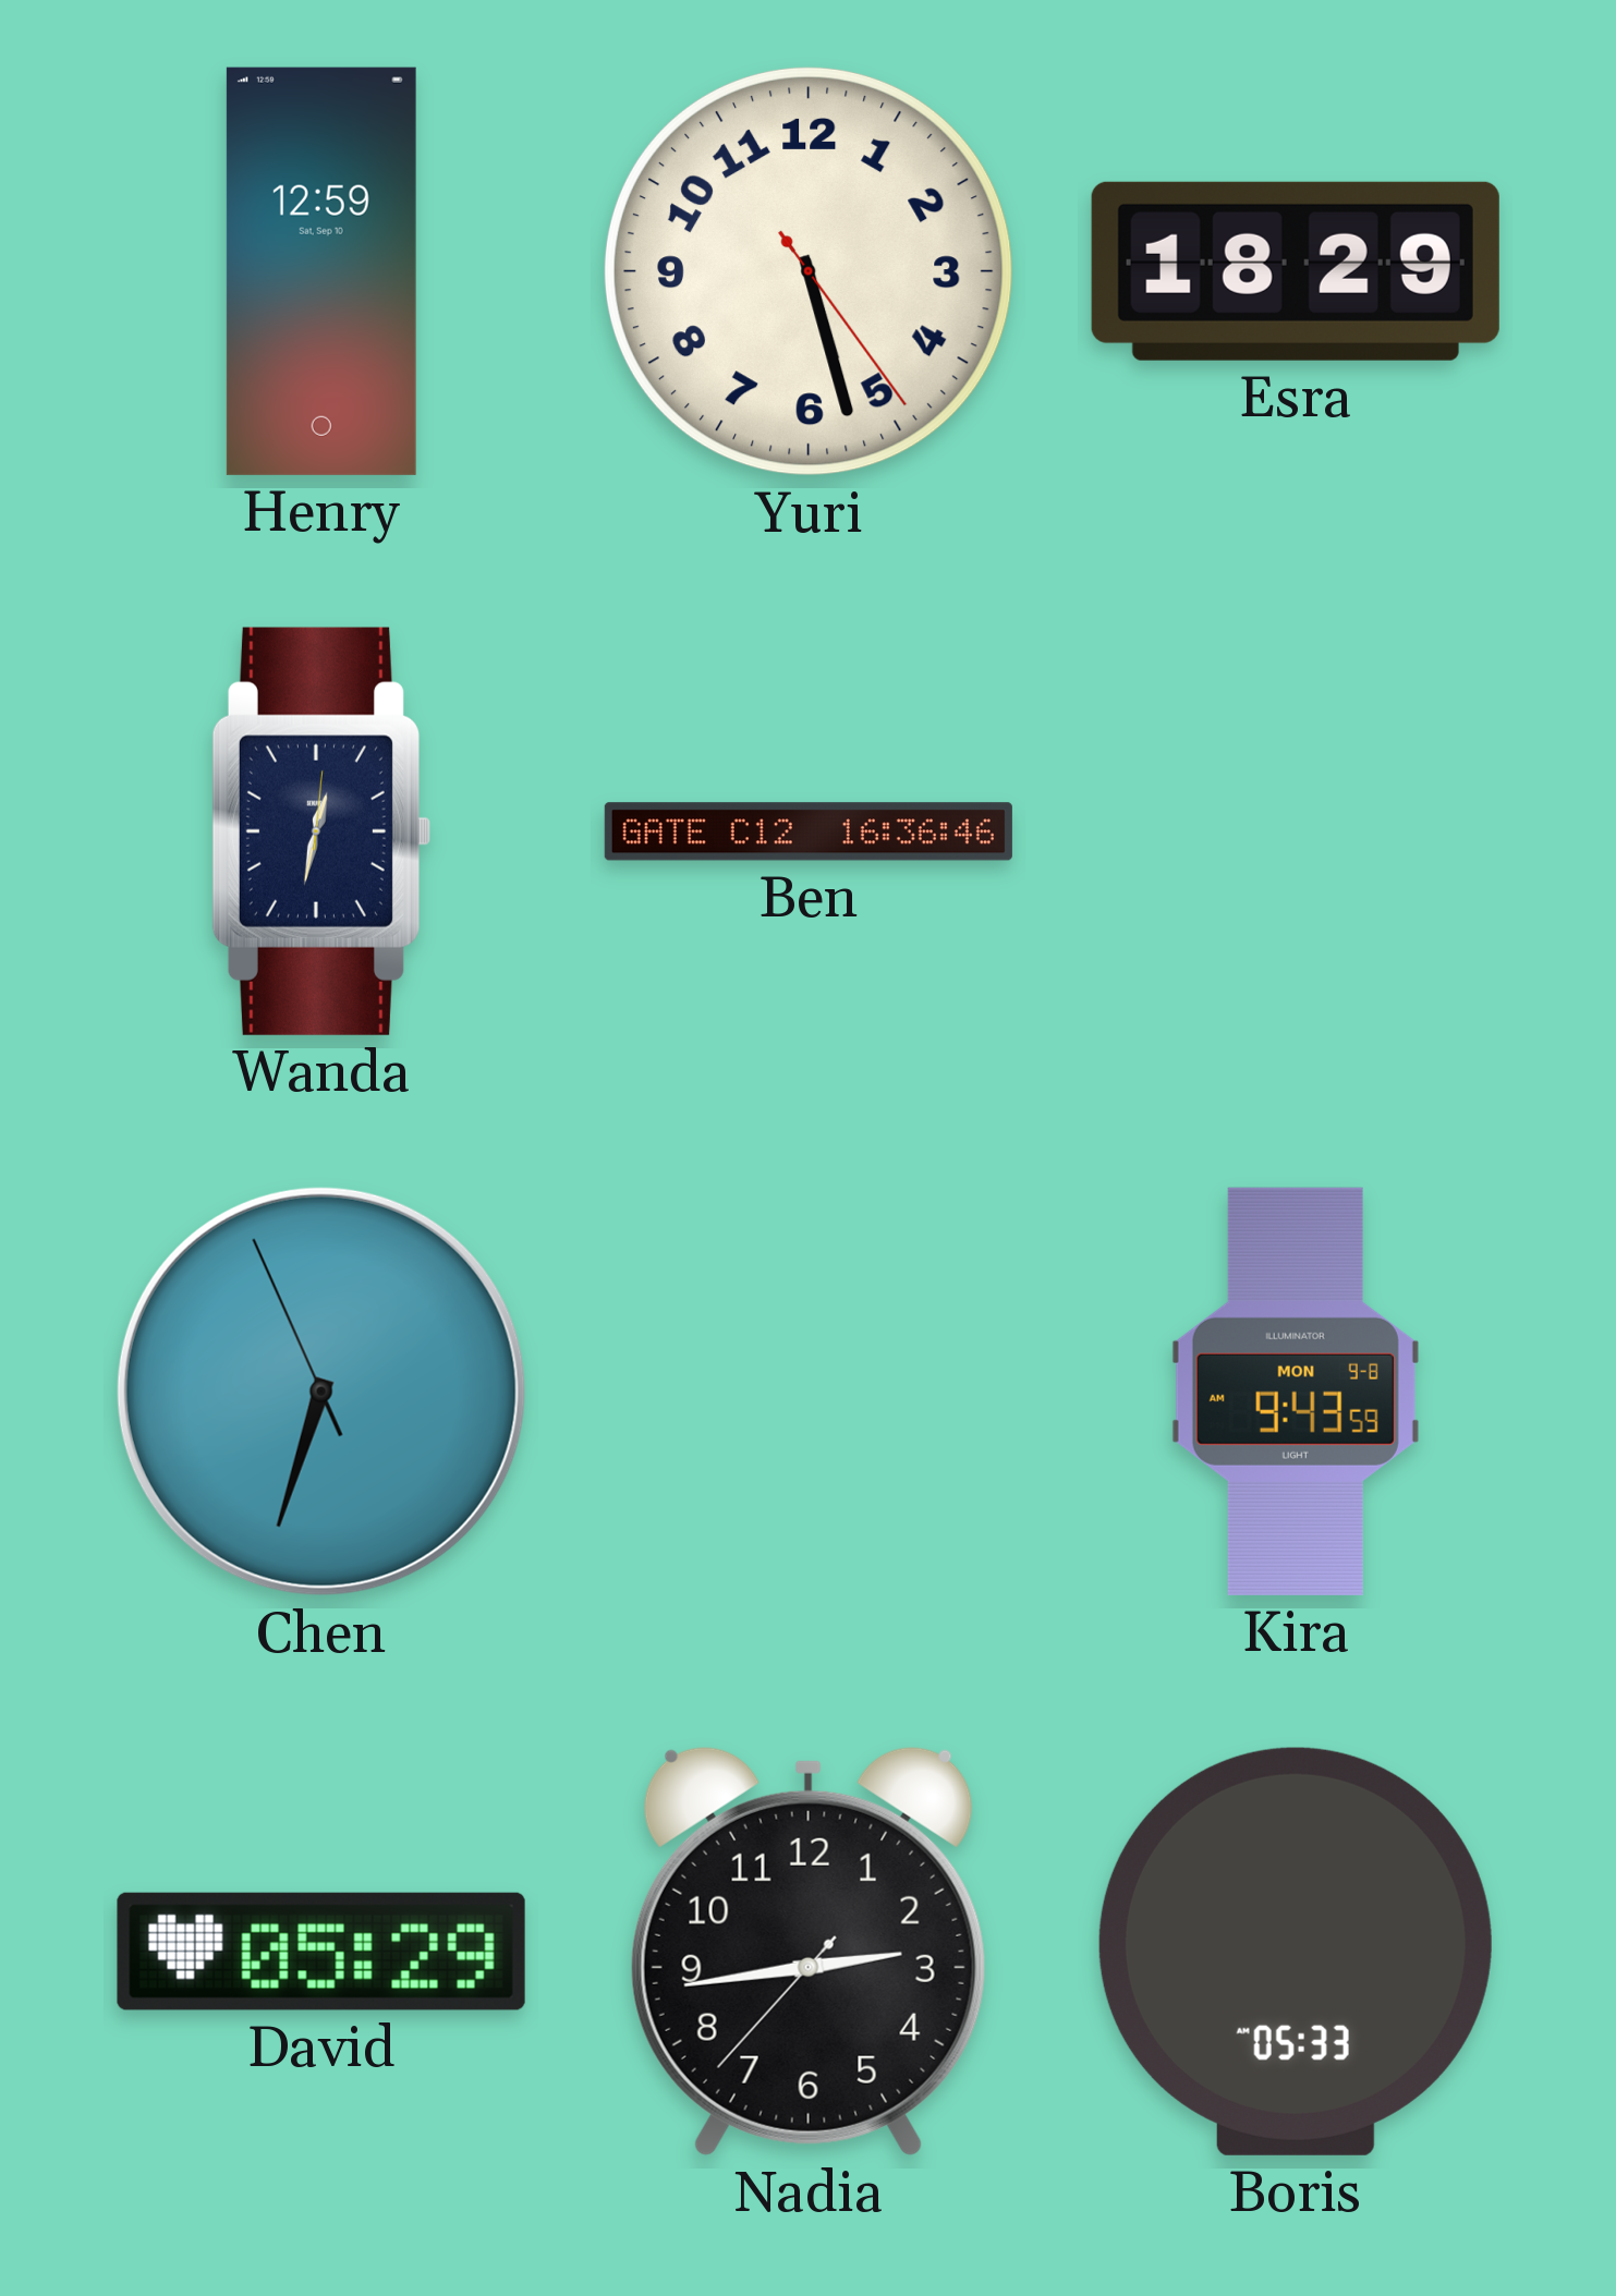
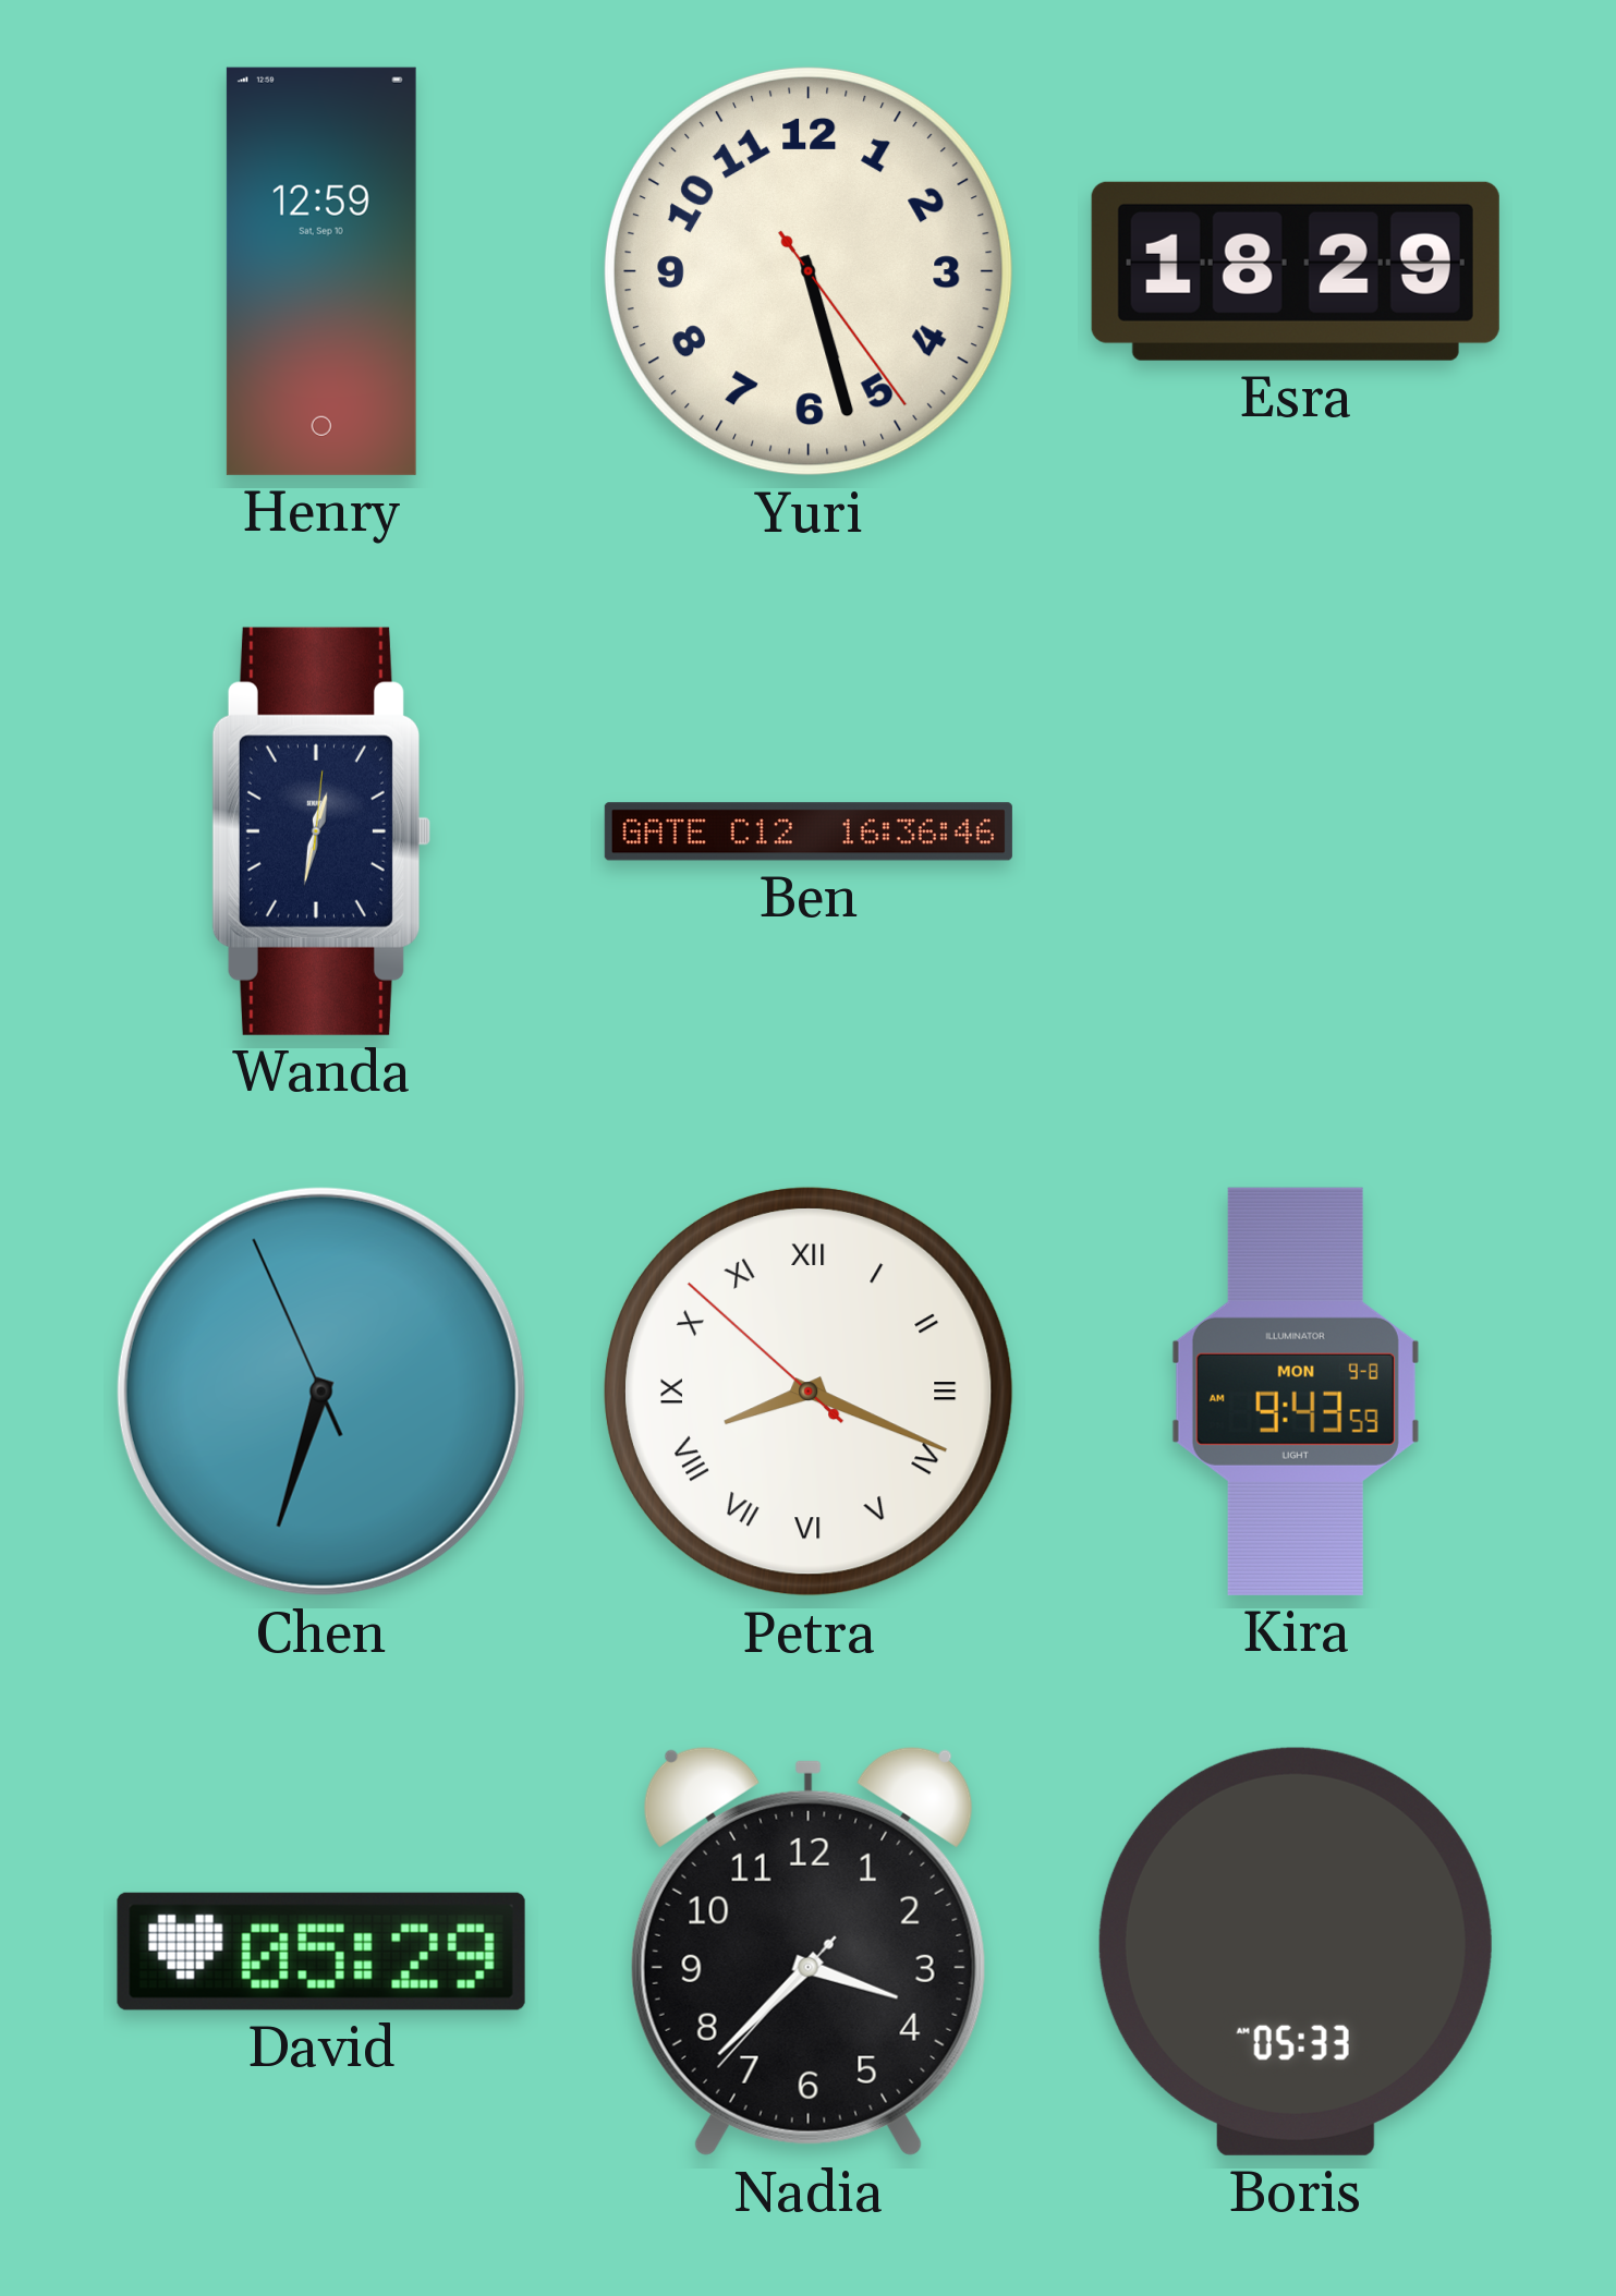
Petra: none -> 8:18
Nadia: 2:43 -> 3:37
